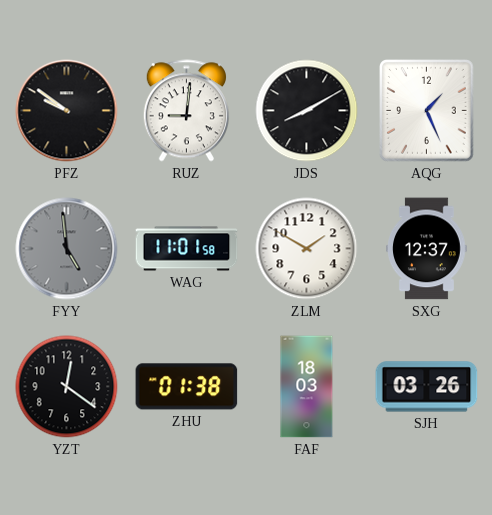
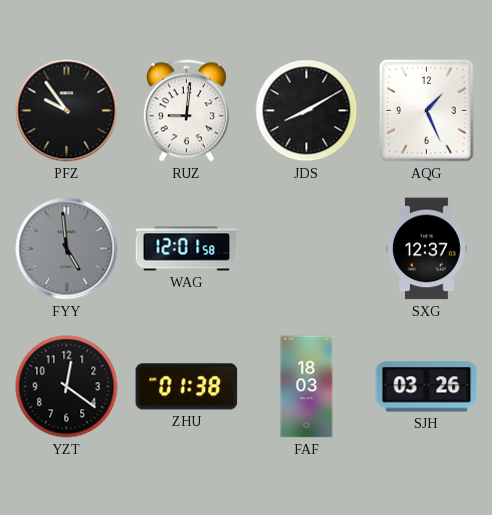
PFZ: 9:51 -> 9:54
WAG: 11:01 -> 12:01
ZLM: 1:50 -> none
